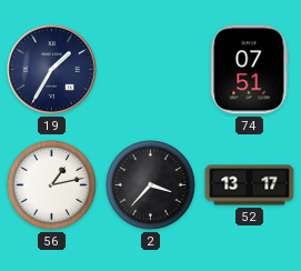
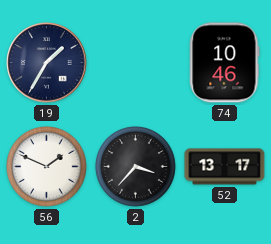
74: 07:51 -> 10:46
56: 1:13 -> 1:49
